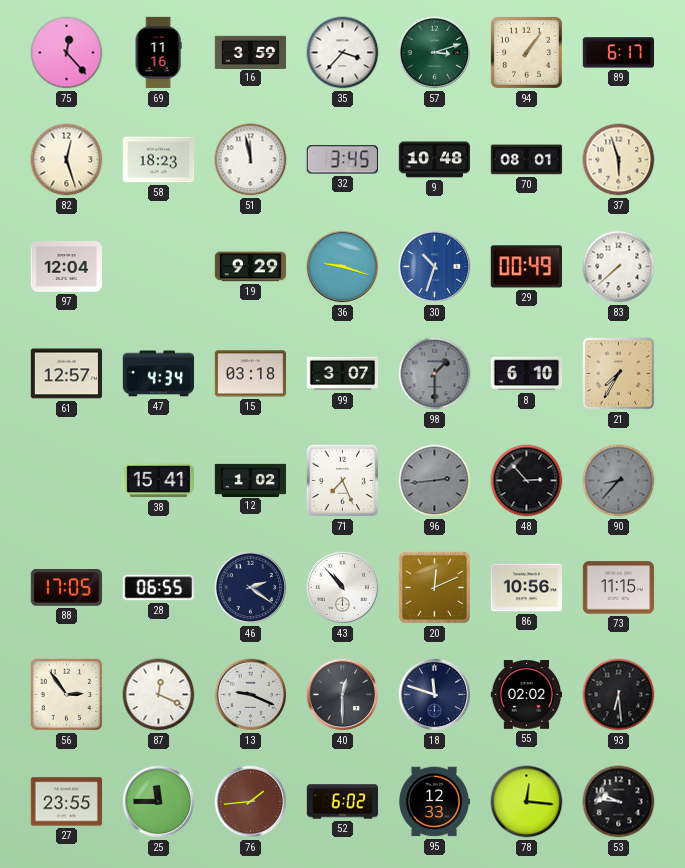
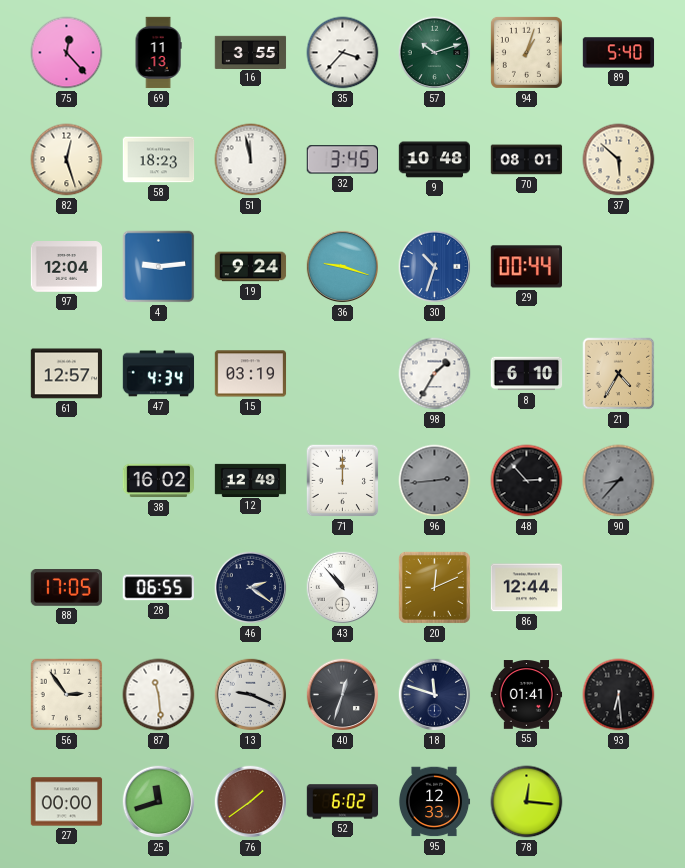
69: 11:16 -> 11:13
16: 3:59 -> 3:55
57: 3:12 -> 10:12
94: 1:06 -> 1:03
89: 6:17 -> 5:40
37: 5:57 -> 5:52
4: none -> 9:14
19: 9:29 -> 9:24
29: 00:49 -> 00:44
83: 7:38 -> none
15: 03:18 -> 03:19
99: 3:07 -> none
98: 1:30 -> 1:35
98 dial: grey -> white
21: 7:35 -> 4:35
38: 15:41 -> 16:02
12: 1:02 -> 12:49
71: 7:26 -> 12:00
86: 10:56 -> 12:44
73: 11:15 -> none
87: 12:19 -> 11:29
40: 12:30 -> 12:33
55: 02:02 -> 01:41
27: 23:55 -> 00:00
25: 11:45 -> 11:42
76: 1:44 -> 1:39
53: 9:46 -> none
